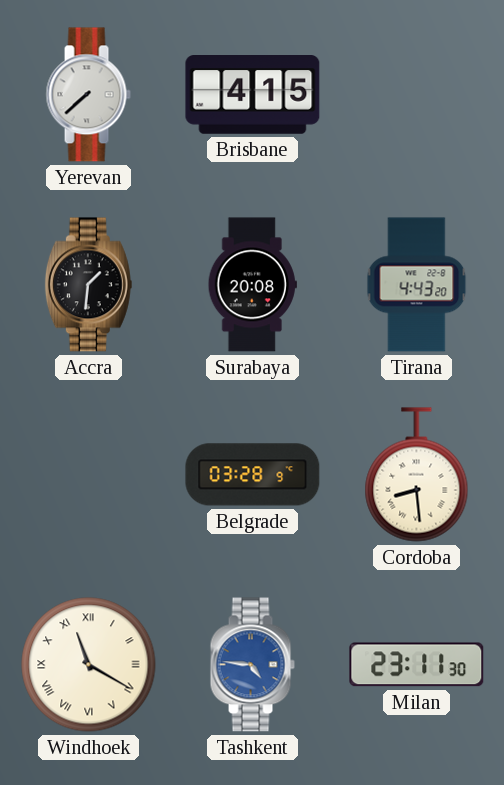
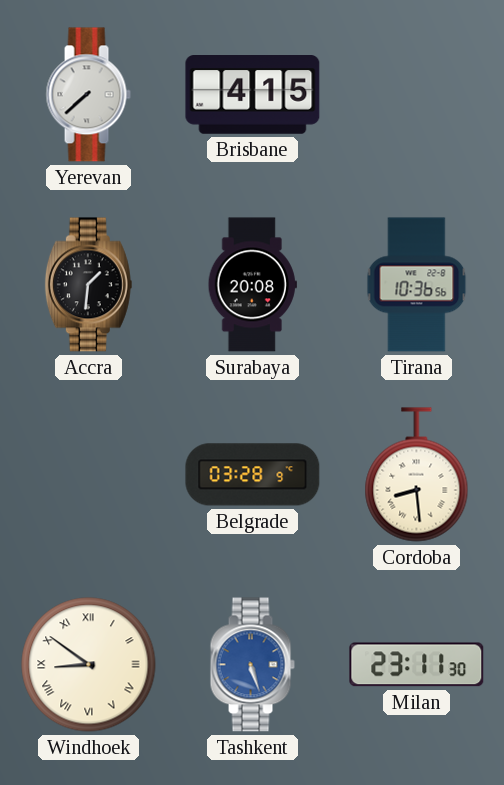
Tirana: 4:43 -> 10:36
Windhoek: 11:20 -> 8:51
Tashkent: 4:46 -> 5:27
